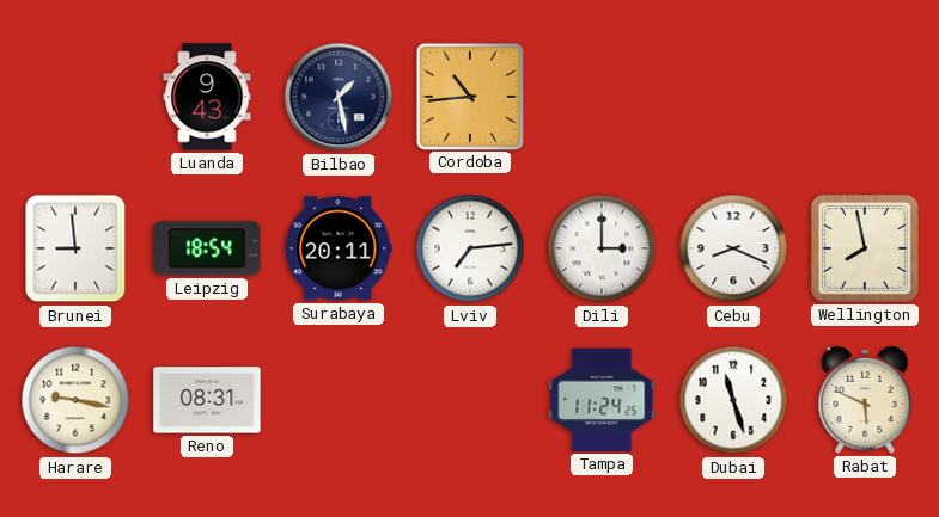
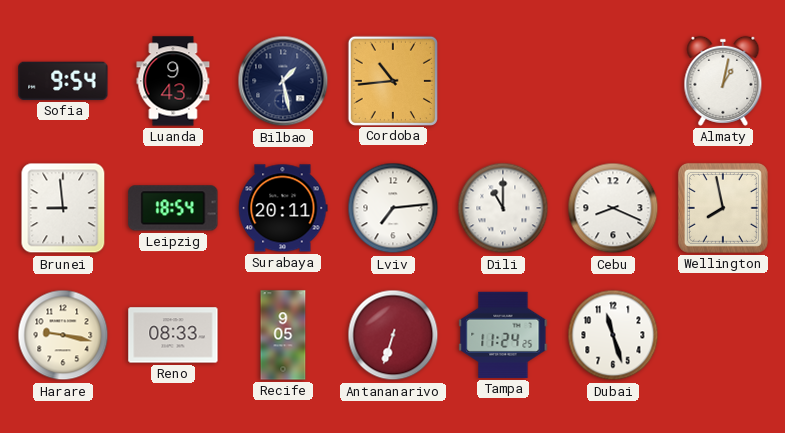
Sofia: none -> 9:54
Almaty: none -> 1:02
Dili: 3:00 -> 11:00
Reno: 08:31 -> 08:33
Recife: none -> 9:05
Antananarivo: none -> 6:33
Rabat: 5:49 -> none
